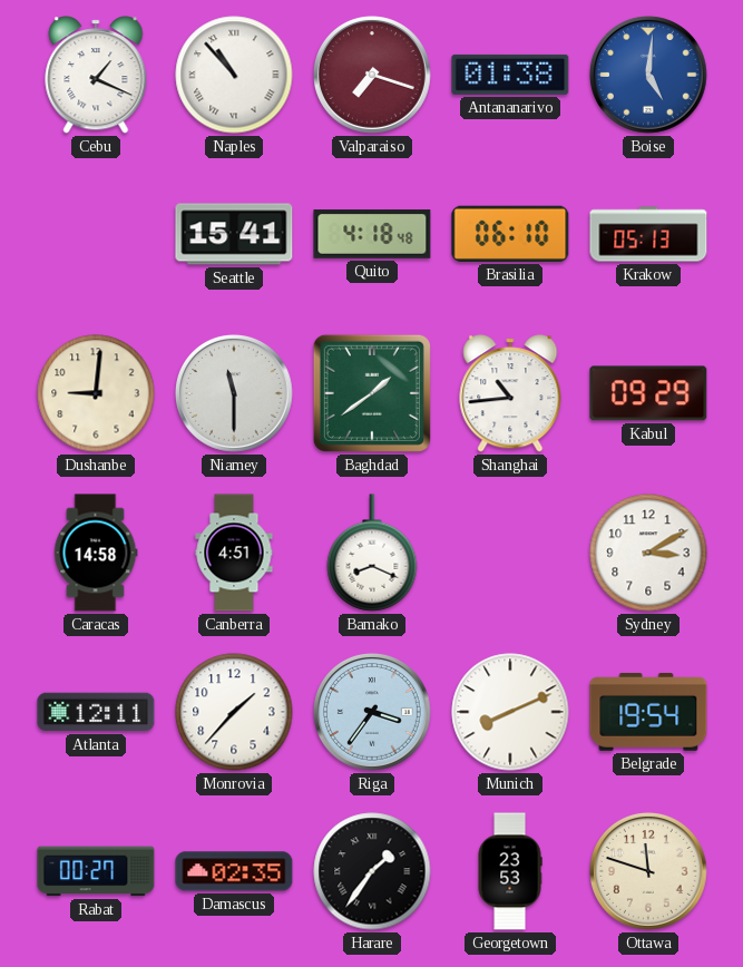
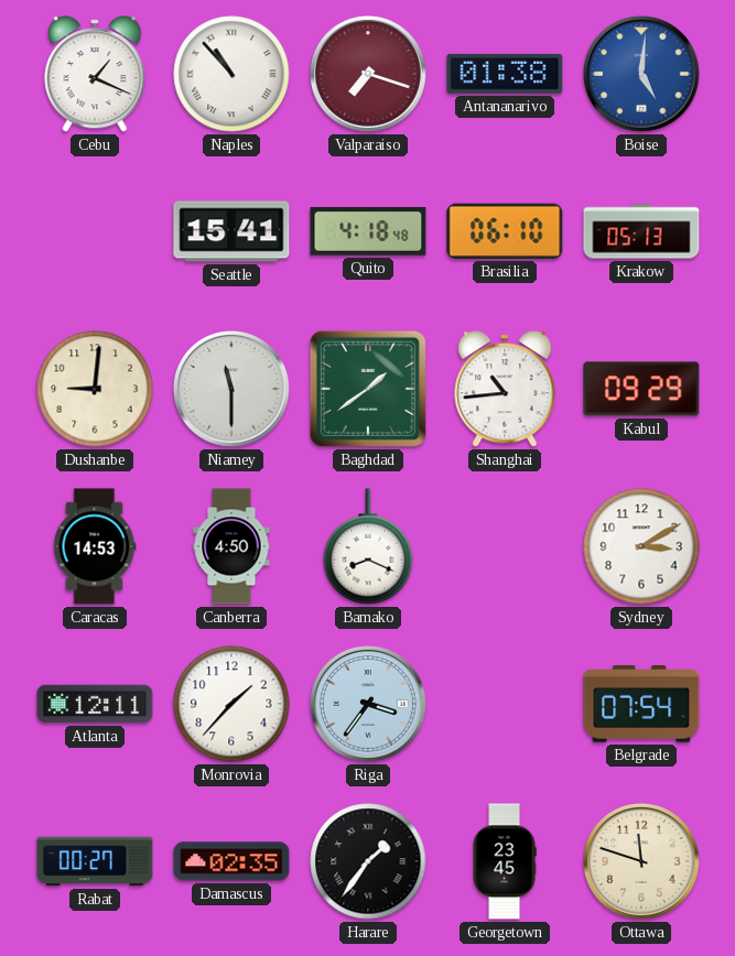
Caracas: 14:58 -> 14:53
Canberra: 4:51 -> 4:50
Munich: 8:11 -> none
Belgrade: 19:54 -> 07:54
Georgetown: 23:53 -> 23:45
